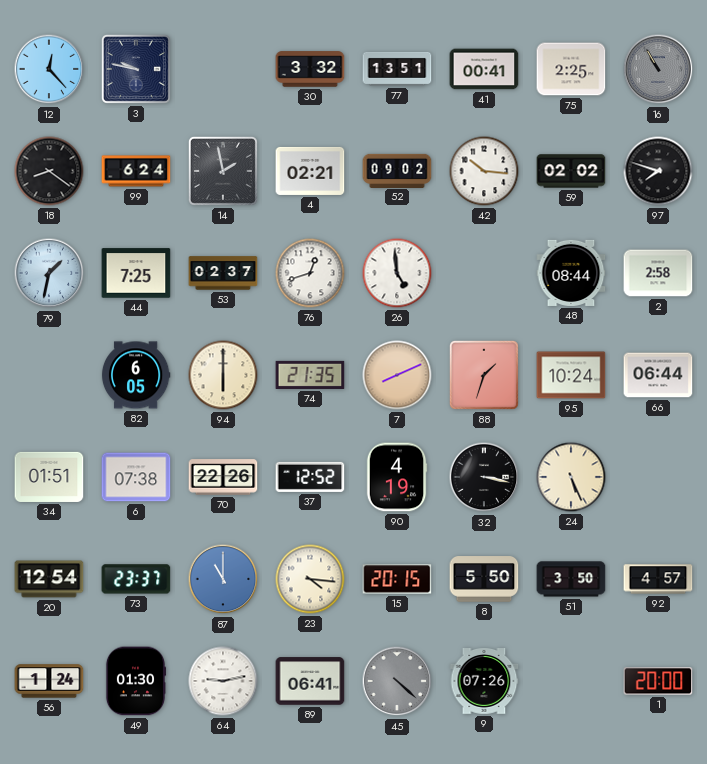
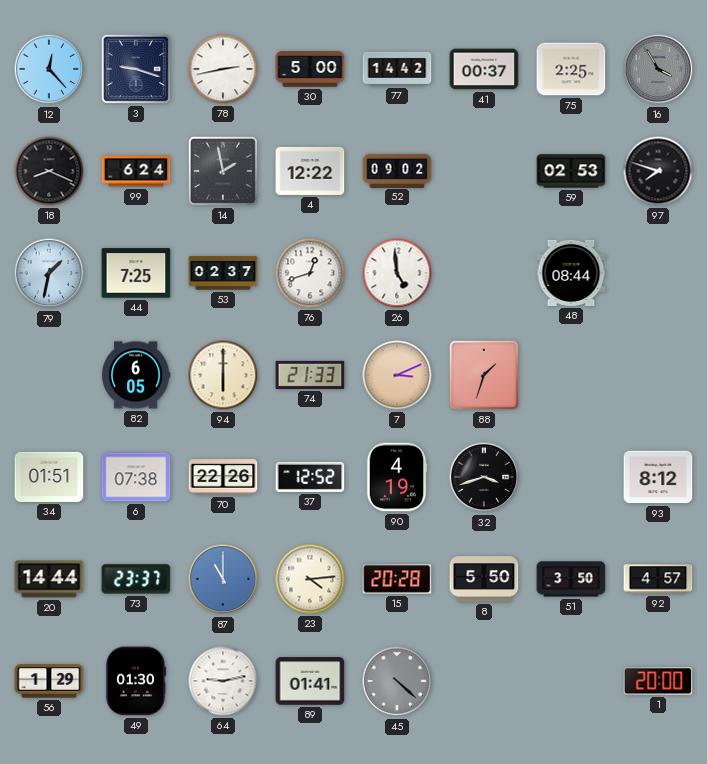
3: 9:47 -> 9:18
78: none -> 2:43
30: 3:32 -> 5:00
77: 13:51 -> 14:42
41: 00:41 -> 00:37
16: 10:55 -> 3:55
18: 8:21 -> 8:19
4: 02:21 -> 12:22
42: 10:16 -> none
59: 02:02 -> 02:53
2: 2:58 -> none
74: 21:35 -> 21:33
7: 8:11 -> 3:11
95: 10:24 -> none
66: 06:44 -> none
32: 3:17 -> 3:42
24: 5:26 -> none
93: none -> 8:12
20: 12:54 -> 14:44
23: 4:16 -> 4:14
15: 20:15 -> 20:28
56: 1:24 -> 1:29
89: 06:41 -> 01:41
9: 07:26 -> none
